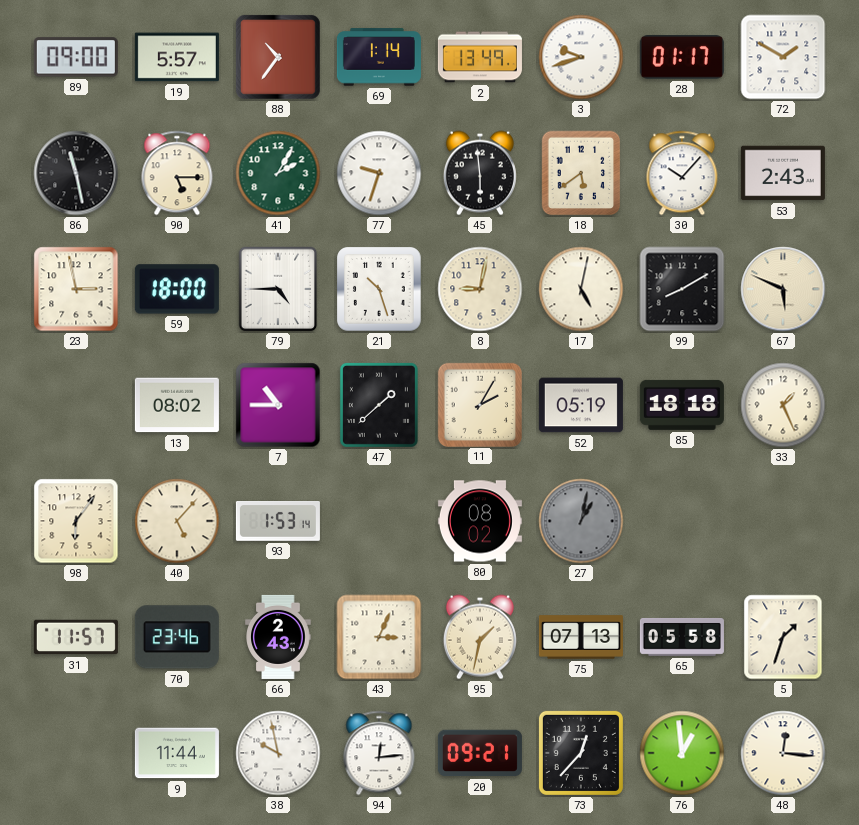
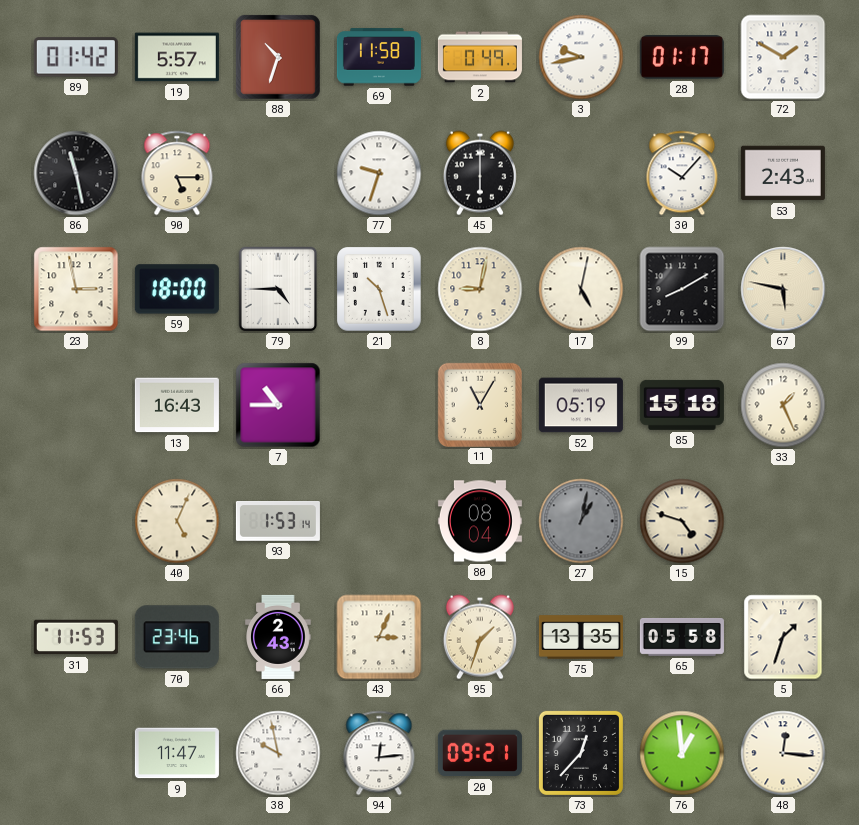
89: 09:00 -> 01:42
88: 10:36 -> 10:33
69: 1:14 -> 11:58
2: 13:49 -> 0:49
3: 9:42 -> 9:43
41: 2:05 -> none
45: 5:59 -> 6:00
18: 5:39 -> none
67: 5:49 -> 5:47
13: 08:02 -> 16:43
47: 1:38 -> none
11: 2:05 -> 11:05
85: 18:18 -> 15:18
98: 6:06 -> none
40: 5:07 -> 5:04
80: 08:02 -> 08:04
15: none -> 4:48
31: 11:57 -> 11:53
95: 1:32 -> 1:33
75: 07:13 -> 13:35
9: 11:44 -> 11:47
